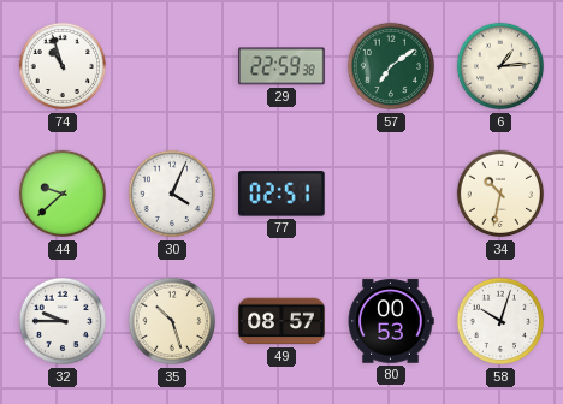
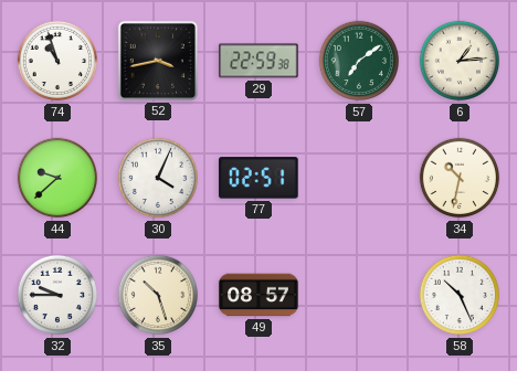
52: none -> 3:43
80: 00:53 -> none
58: 10:03 -> 10:26
